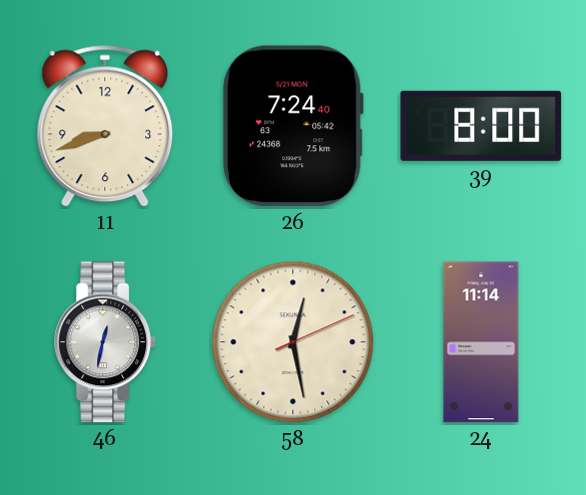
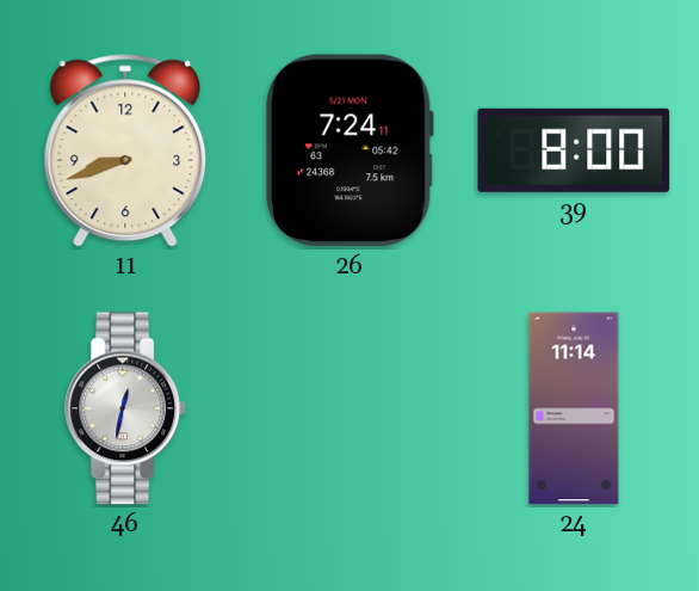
26: 7:24:40 -> 7:24:11
58: 12:28 -> none
